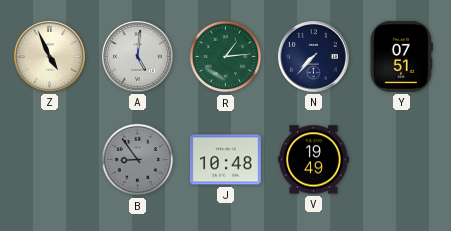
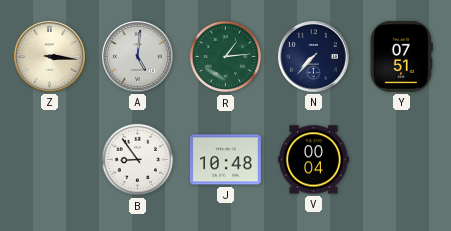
Z: 4:56 -> 3:16
B dial: grey -> white
V: 19:49 -> 00:04
